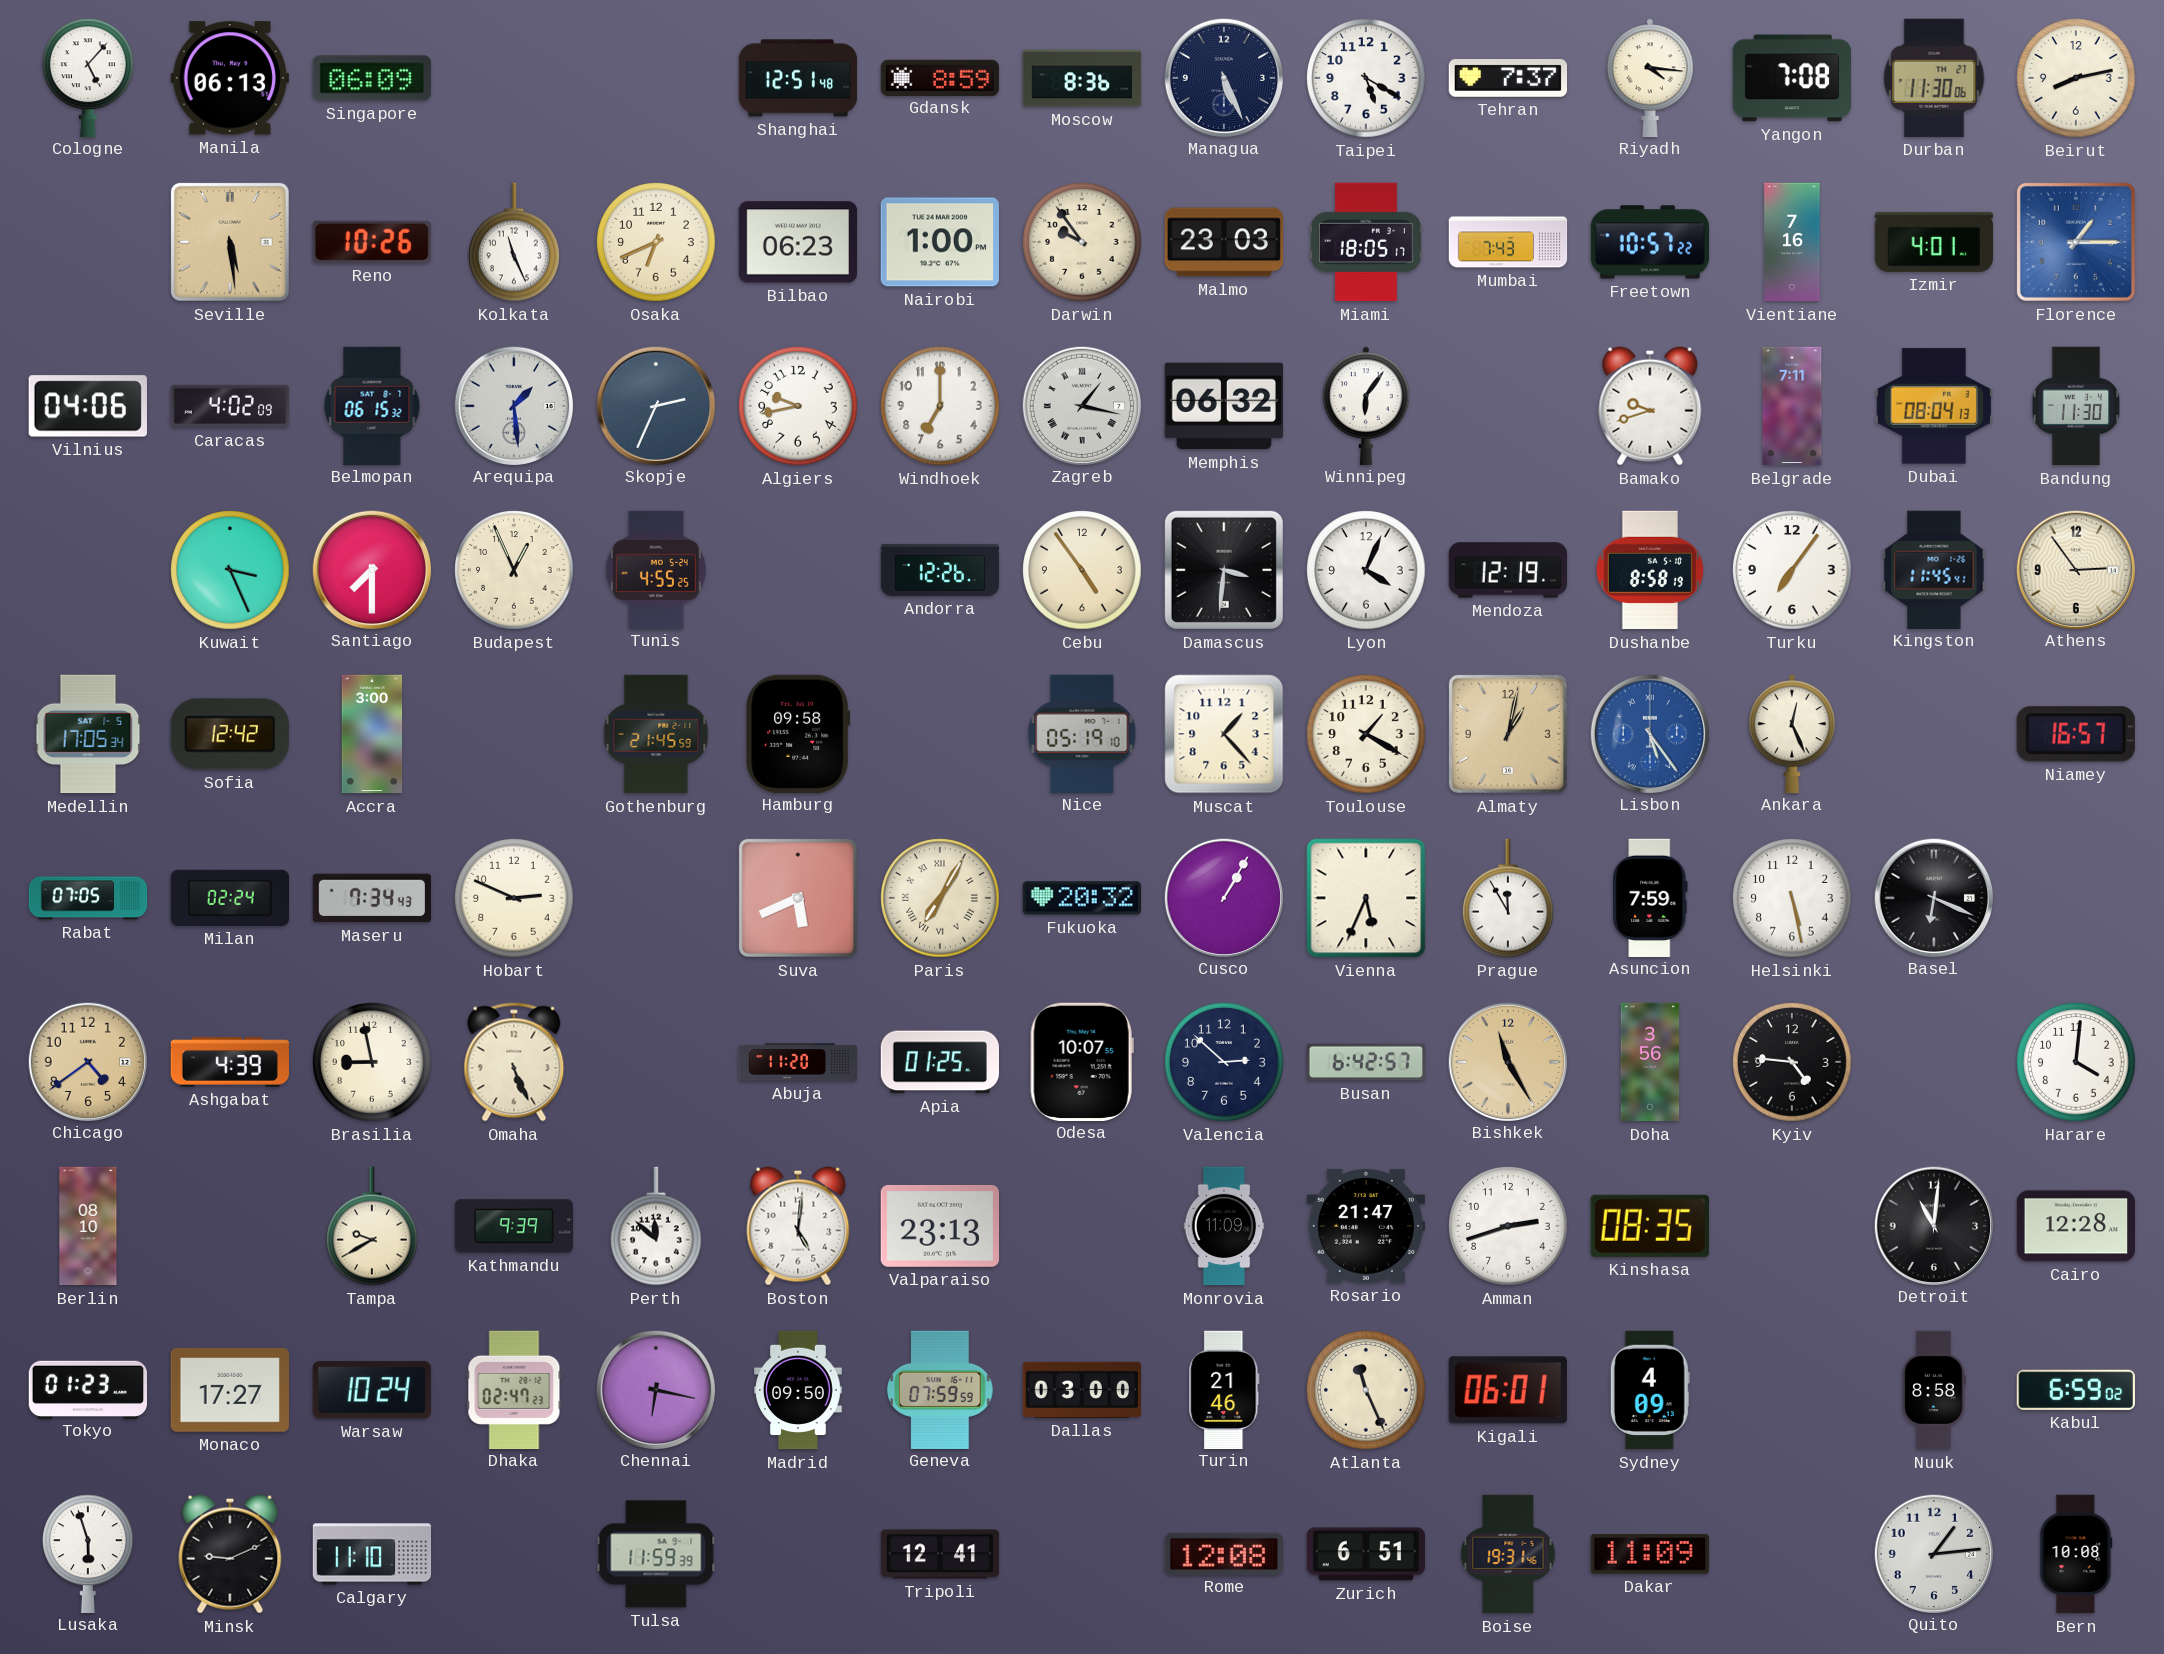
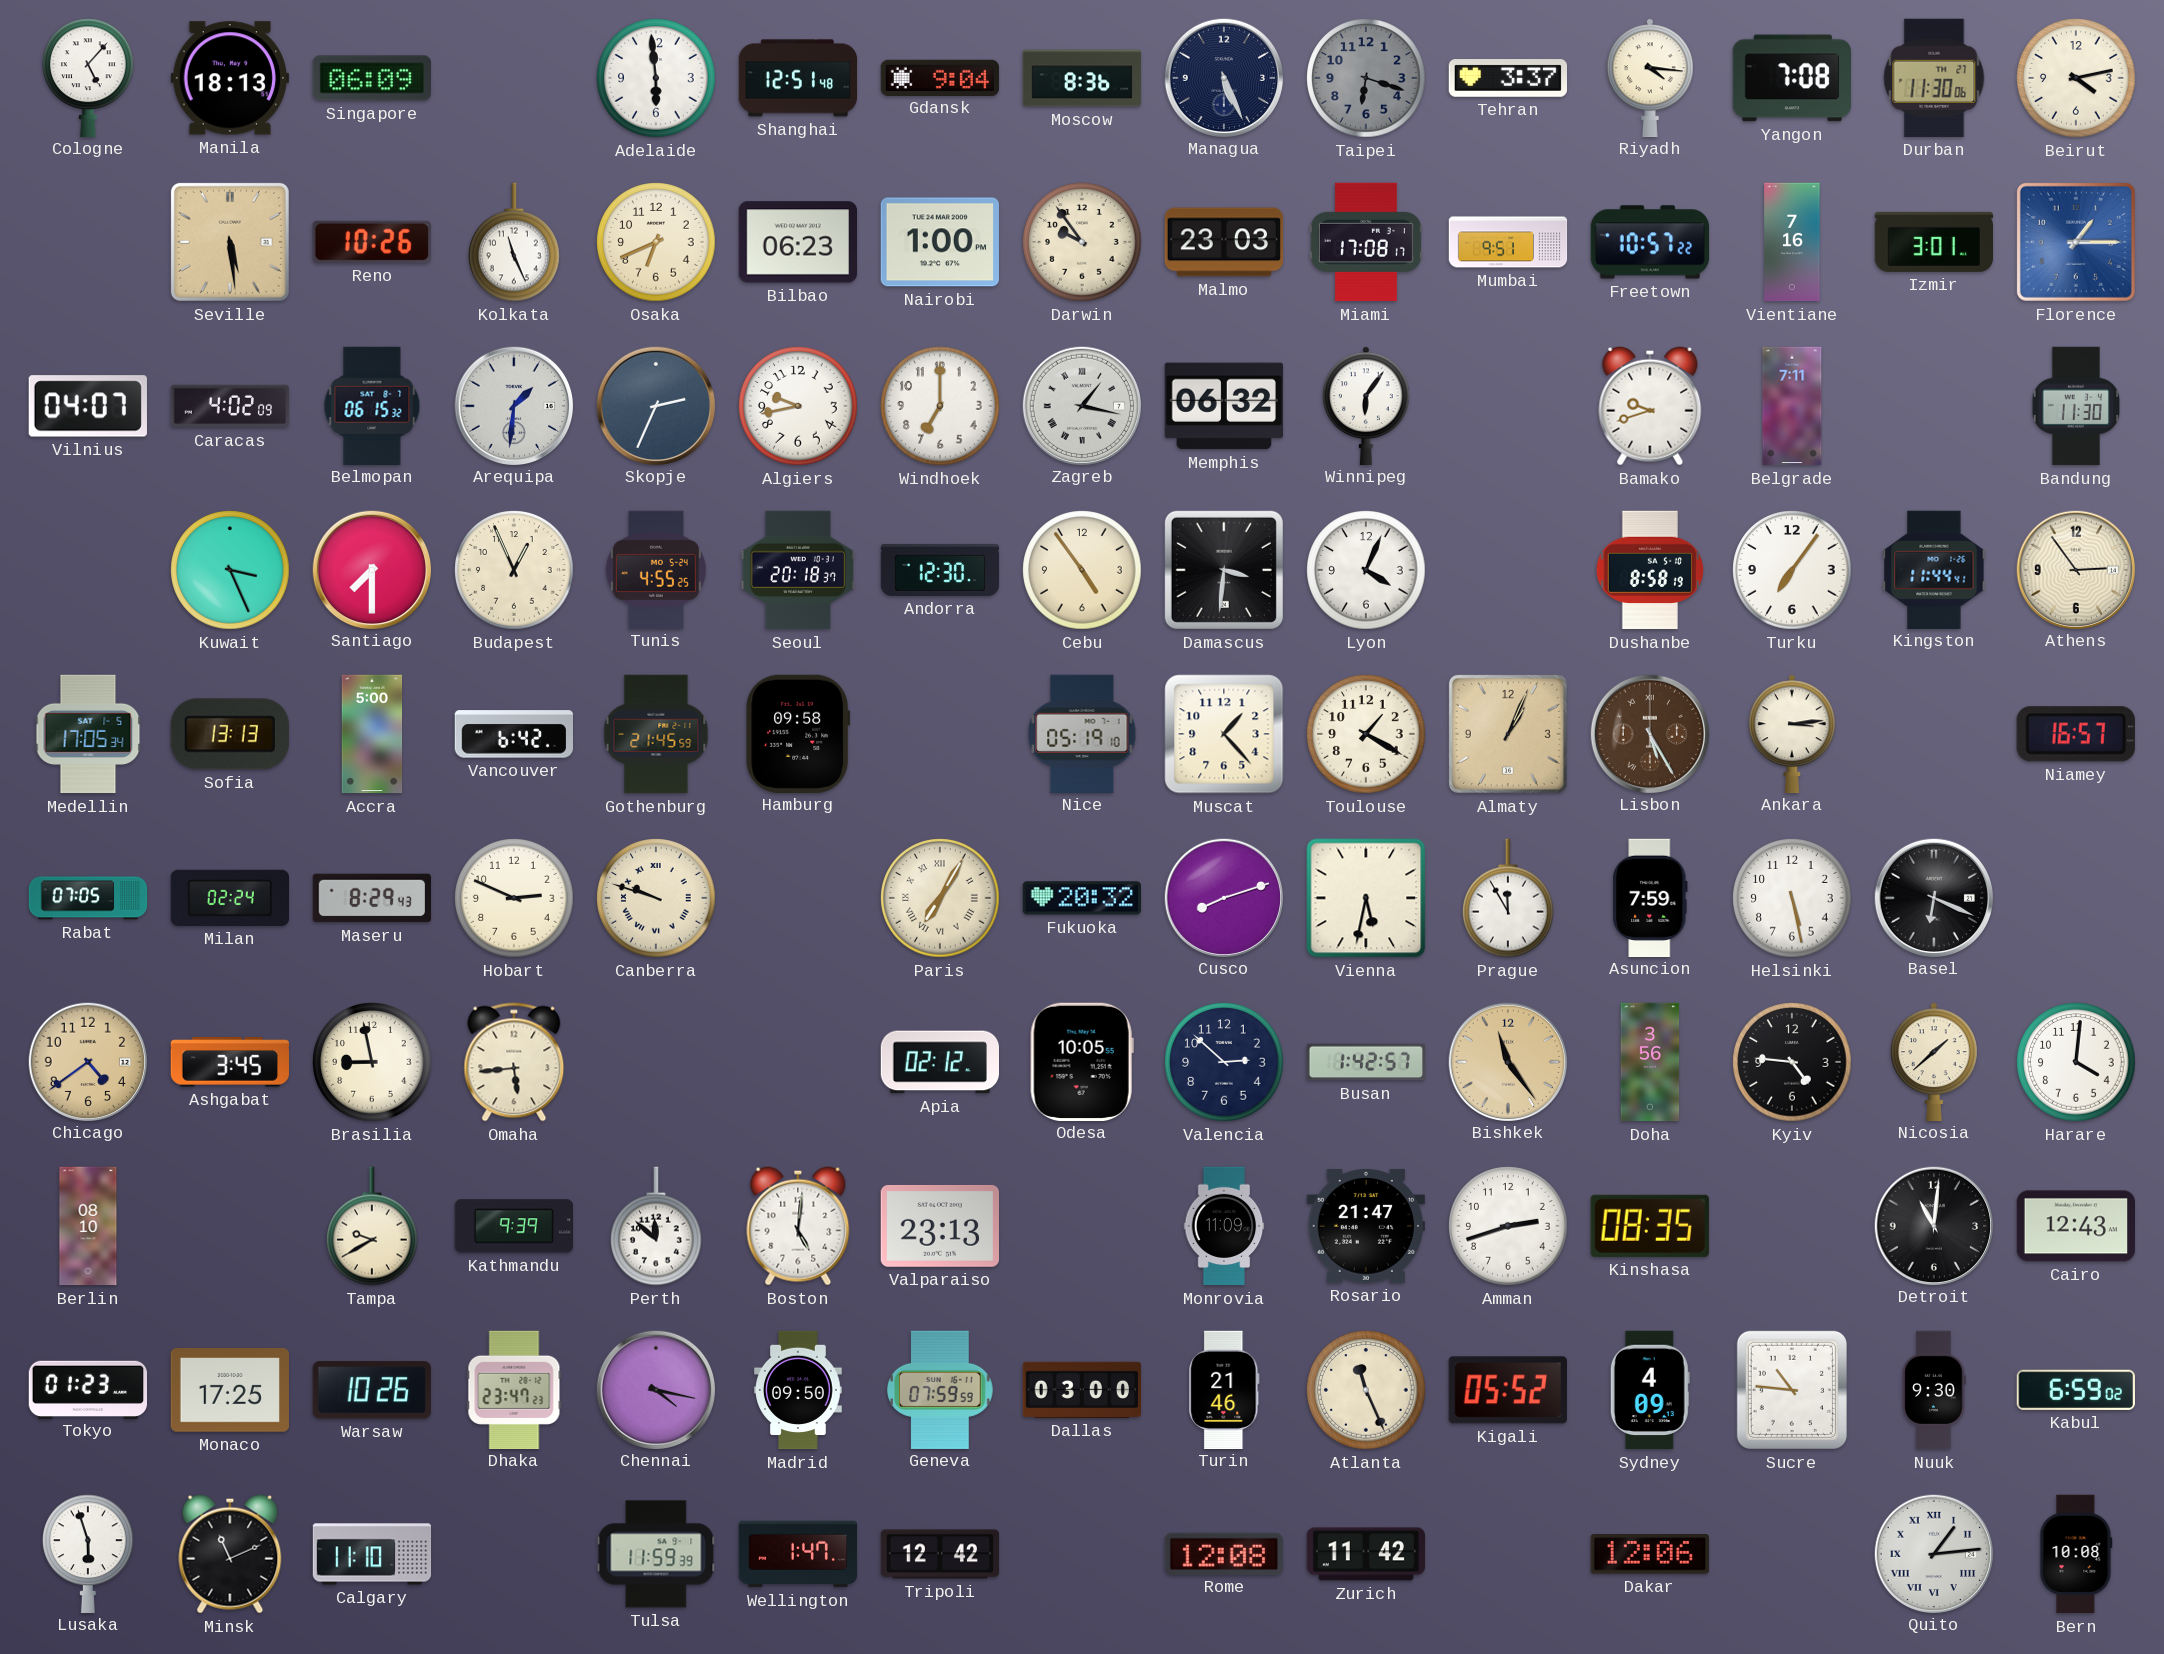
Manila: 06:13 -> 18:13
Adelaide: none -> 5:59
Gdansk: 8:59 -> 9:04
Taipei: 5:20 -> 6:18
Taipei dial: white -> grey
Tehran: 7:37 -> 3:37
Beirut: 8:13 -> 4:13
Miami: 18:05 -> 17:08
Mumbai: 7:43 -> 9:51
Izmir: 4:01 -> 3:01
Vilnius: 04:06 -> 04:07
Arequipa: 1:29 -> 1:31
Dubai: 08:04 -> none
Seoul: none -> 20:18
Andorra: 12:26 -> 12:30
Mendoza: 12:19 -> none
Kingston: 11:45 -> 11:44
Sofia: 12:42 -> 13:13
Accra: 3:00 -> 5:00
Vancouver: none -> 6:42
Almaty: 1:02 -> 1:04
Lisbon: 5:24 -> 5:25
Lisbon dial: blue -> brown
Ankara: 12:26 -> 3:14
Maseru: 7:34 -> 8:29
Canberra: none -> 9:48
Suva: 5:41 -> none
Cusco: 1:05 -> 8:12
Vienna: 5:34 -> 5:32
Ashgabat: 4:39 -> 3:45
Omaha: 5:26 -> 5:44
Abuja: 11:20 -> none
Apia: 01:25 -> 02:12
Odesa: 10:07 -> 10:05
Busan: 6:42 -> 1:42
Bishkek: 11:25 -> 11:24
Nicosia: none -> 1:38
Cairo: 12:28 -> 12:43
Monaco: 17:27 -> 17:25
Warsaw: 10:24 -> 10:26
Dhaka: 02:47 -> 23:47
Chennai: 6:17 -> 4:17
Kigali: 06:01 -> 05:52
Sucre: none -> 10:46
Nuuk: 8:58 -> 9:30
Minsk: 9:11 -> 11:11
Wellington: none -> 1:47
Tripoli: 12:41 -> 12:42
Zurich: 6:51 -> 11:42
Boise: 19:31 -> none
Dakar: 11:09 -> 12:06
Quito numerals: Arabic -> Roman
